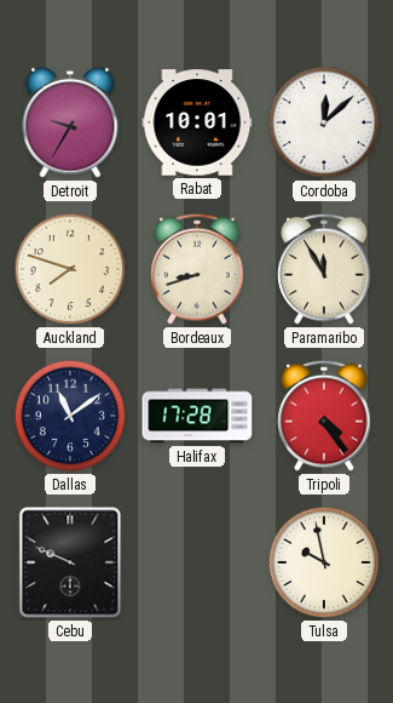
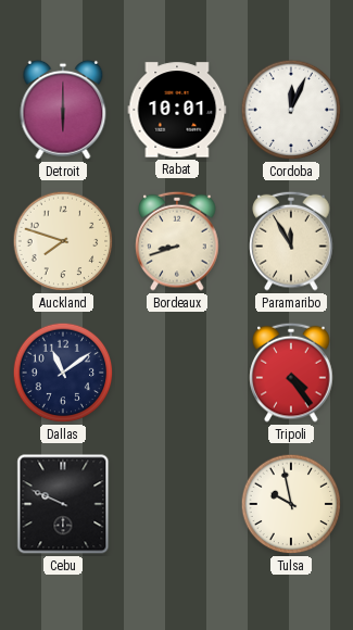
Detroit: 9:35 -> 6:00
Cordoba: 12:08 -> 12:04
Halifax: 17:28 -> none
